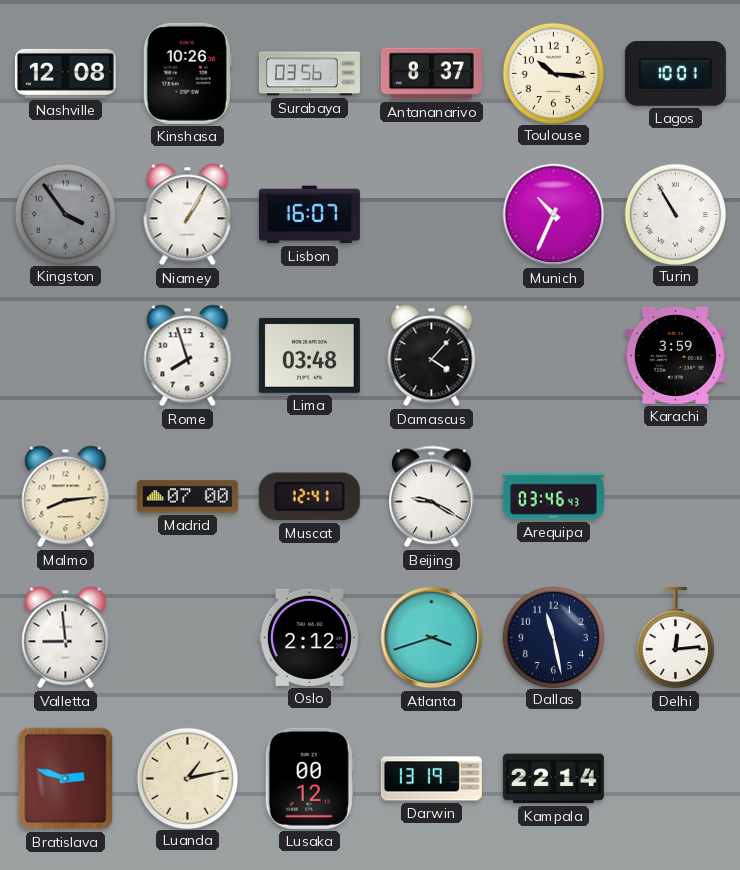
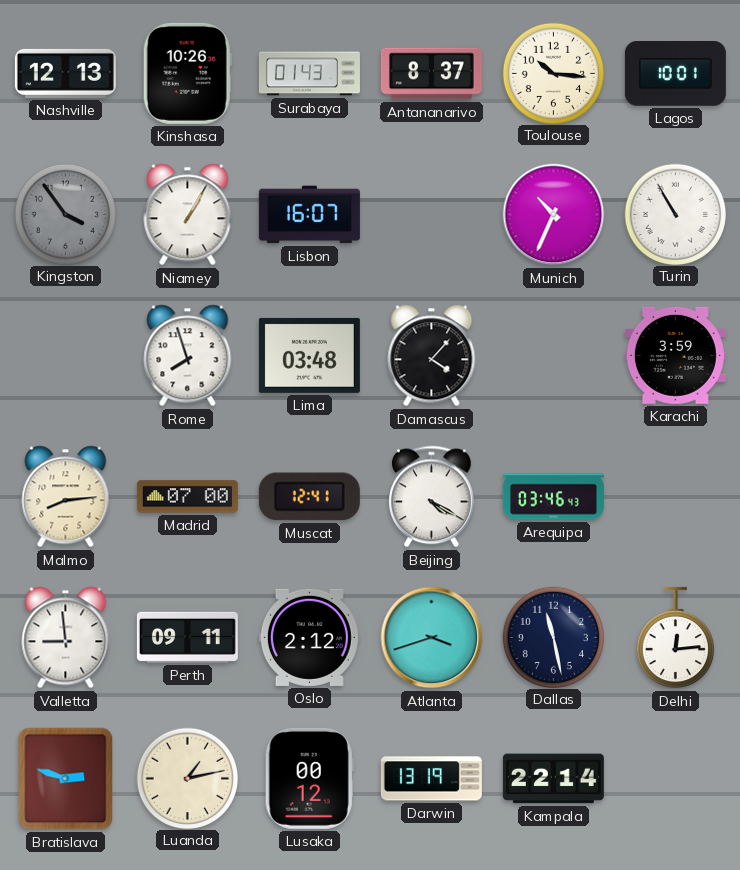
Nashville: 12:08 -> 12:13
Surabaya: 03:56 -> 01:43
Beijing: 9:20 -> 4:20
Perth: none -> 09:11
